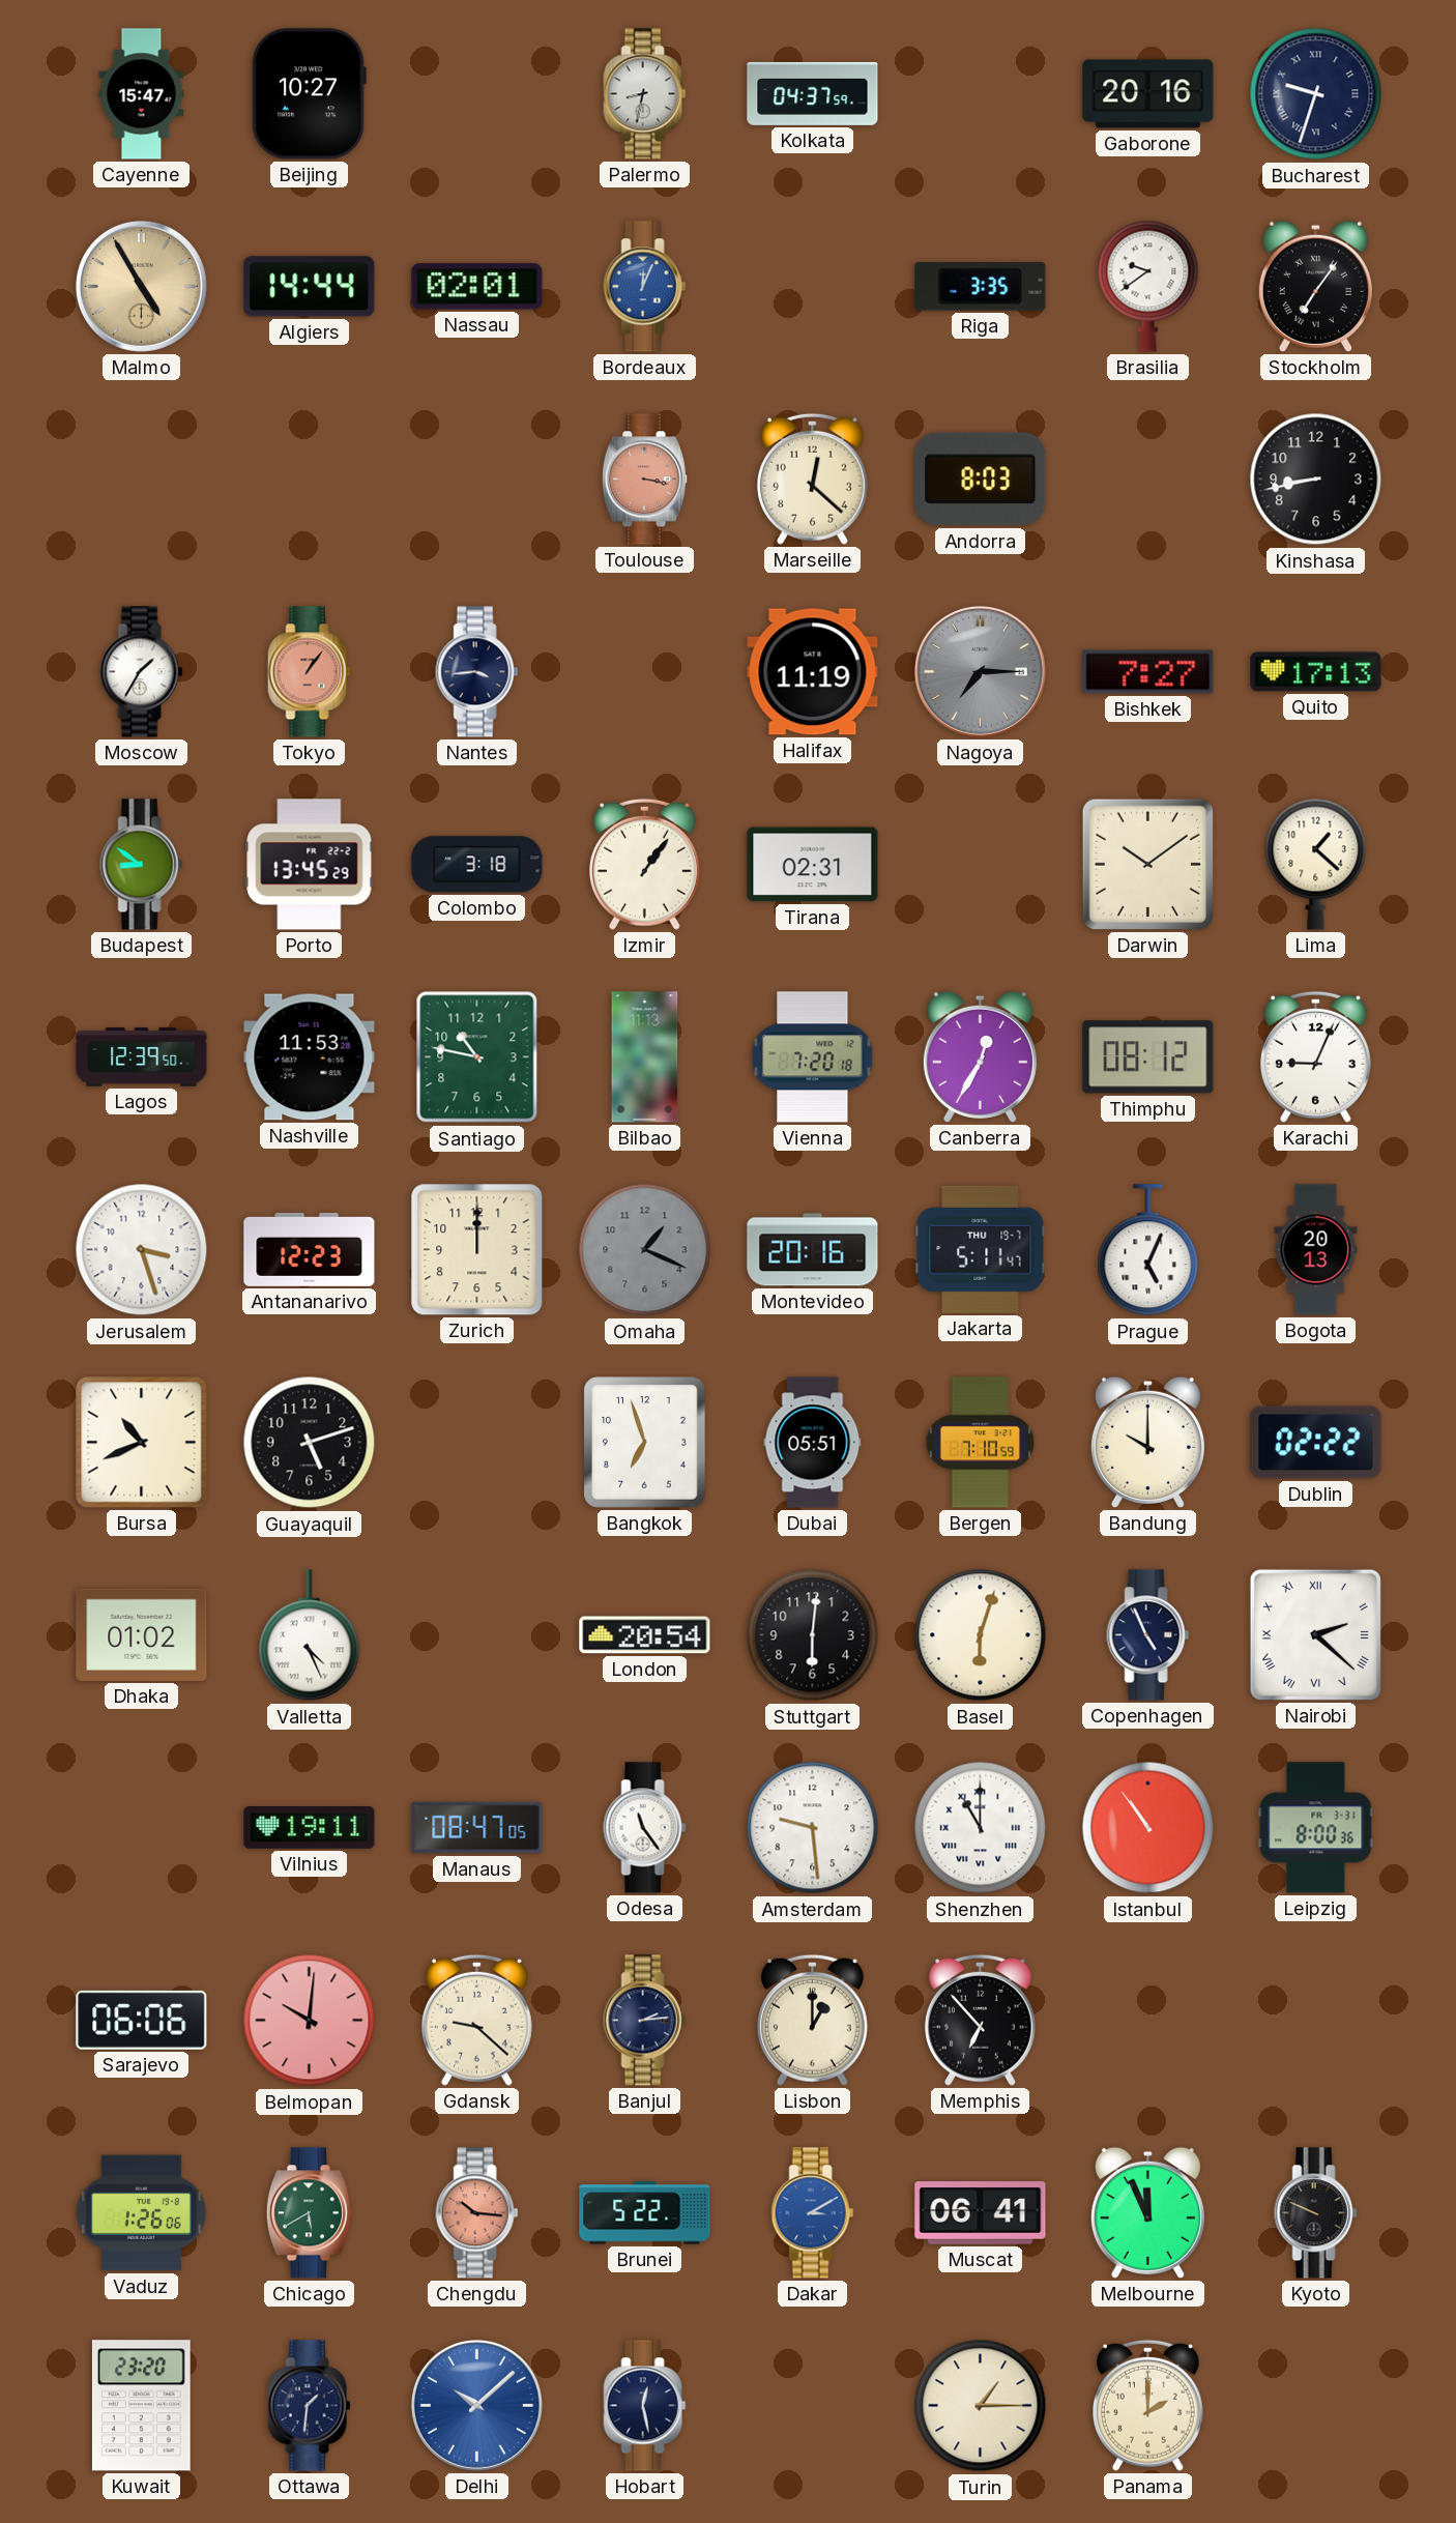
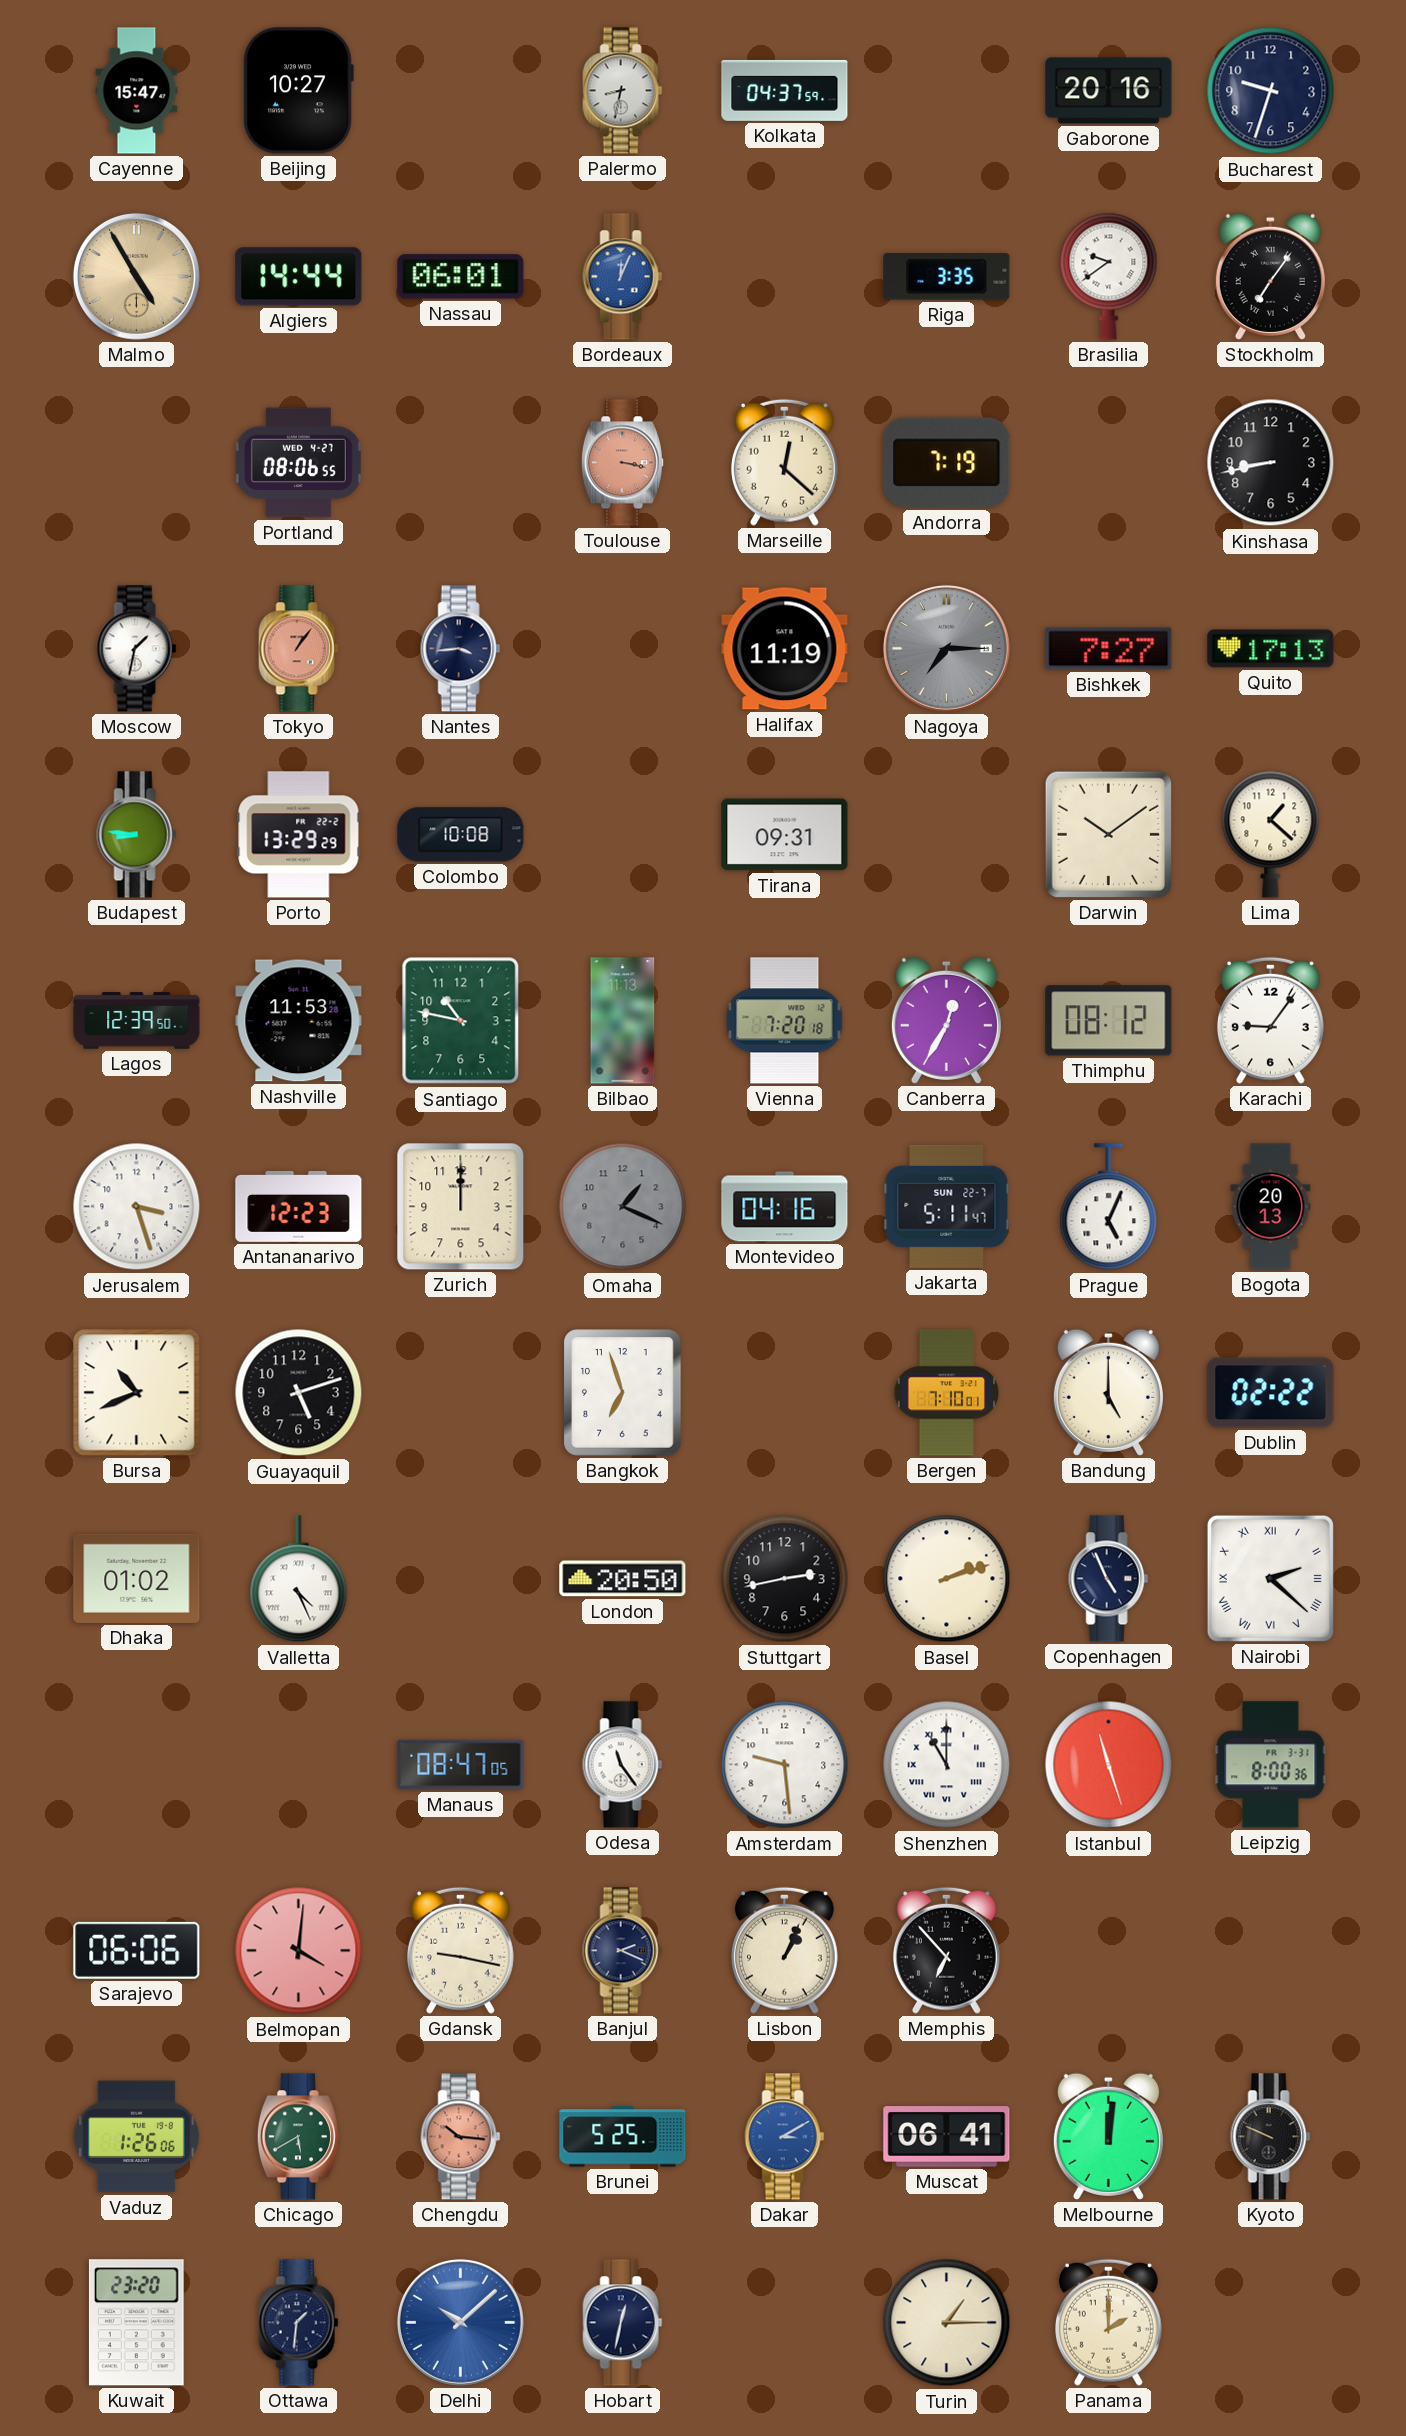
Bucharest numerals: Roman -> Arabic
Nassau: 02:01 -> 06:01
Portland: none -> 08:06
Andorra: 8:03 -> 7:19
Moscow: 1:35 -> 1:32
Budapest: 8:51 -> 8:46
Porto: 13:45 -> 13:29
Colombo: 3:18 -> 10:08
Izmir: 1:06 -> none
Tirana: 02:31 -> 09:31
Karachi: 9:04 -> 9:06
Montevideo: 20:16 -> 04:16
Jakarta date: THU 19-7 -> SUN 22-7
Dubai: 05:51 -> none
Bergen: 7:10:59 -> 7:10:01
Bandung: 10:00 -> 5:00
London: 20:54 -> 20:50
Stuttgart: 6:01 -> 2:43
Basel: 6:03 -> 2:12
Vilnius: 19:11 -> none
Istanbul: 10:54 -> 11:27
Belmopan: 10:01 -> 4:01
Gdansk: 9:22 -> 9:17
Banjul: 2:14 -> 2:19
Lisbon: 1:00 -> 1:04
Brunei: 5:22 -> 5:25
Melbourne: 11:56 -> 12:01
Hobart: 12:28 -> 12:32
